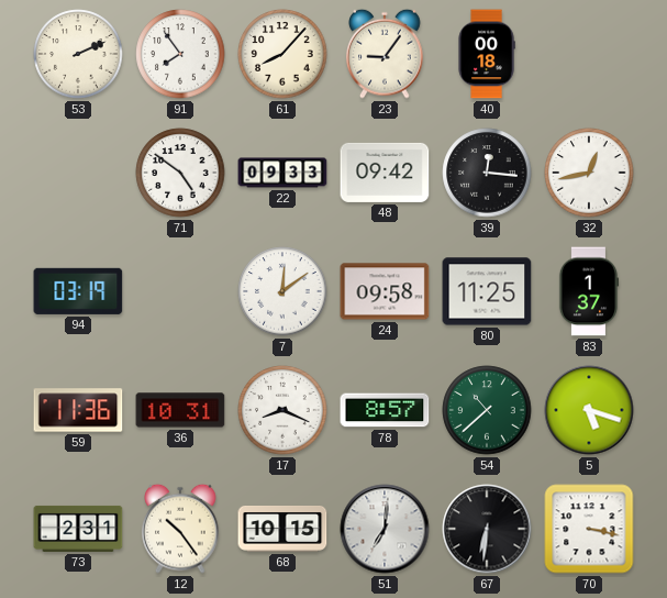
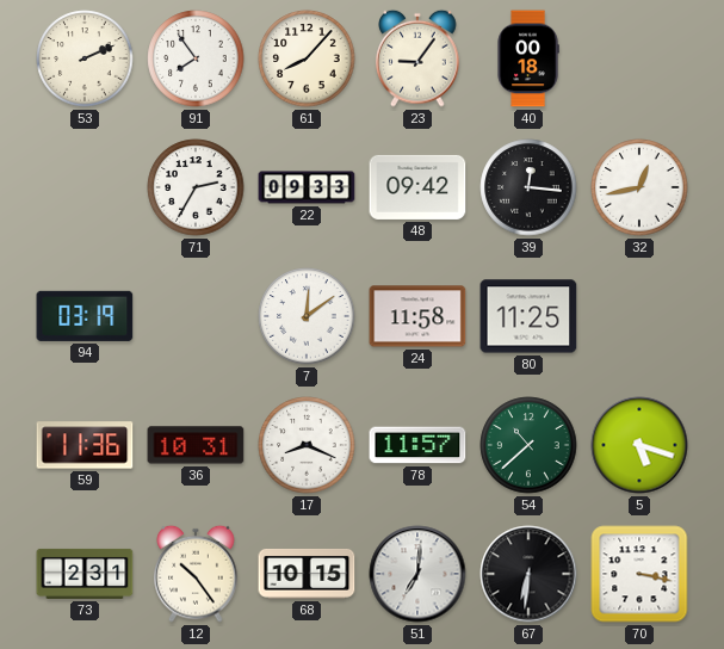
71: 4:51 -> 2:35
24: 09:58 -> 11:58
83: 1:37 -> none
78: 8:57 -> 11:57
